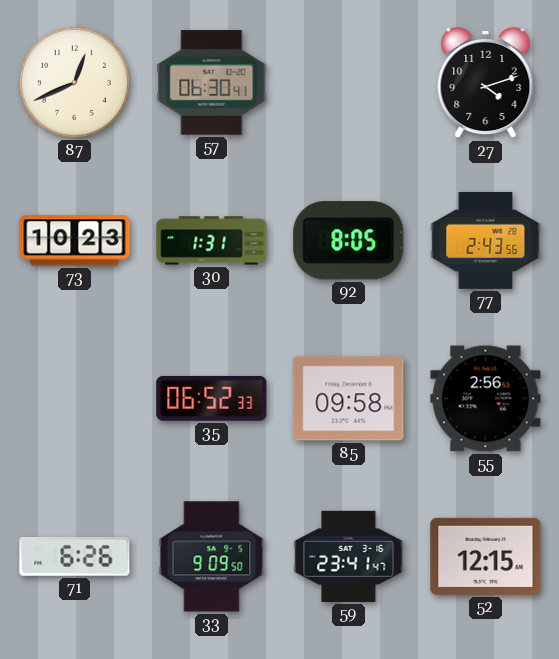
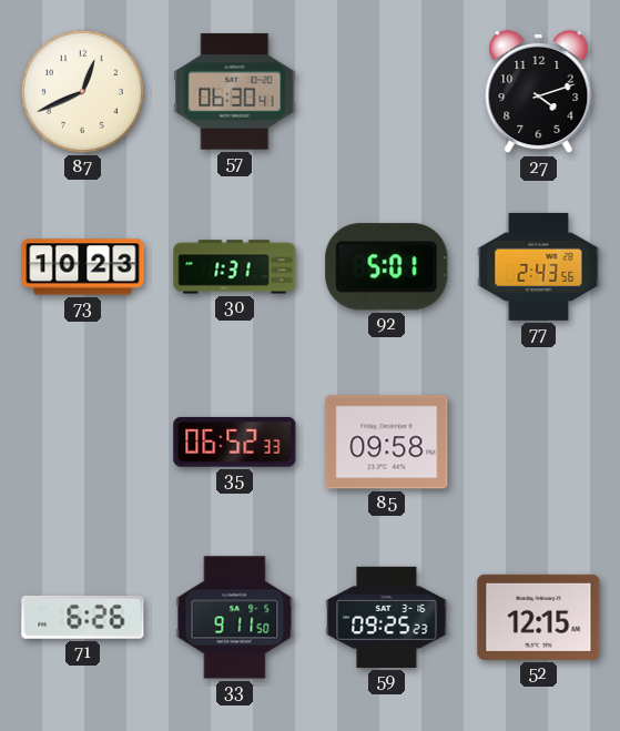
92: 8:05 -> 5:01
55: 2:56 -> none
33: 9:09 -> 9:11
59: 23:41 -> 09:25
